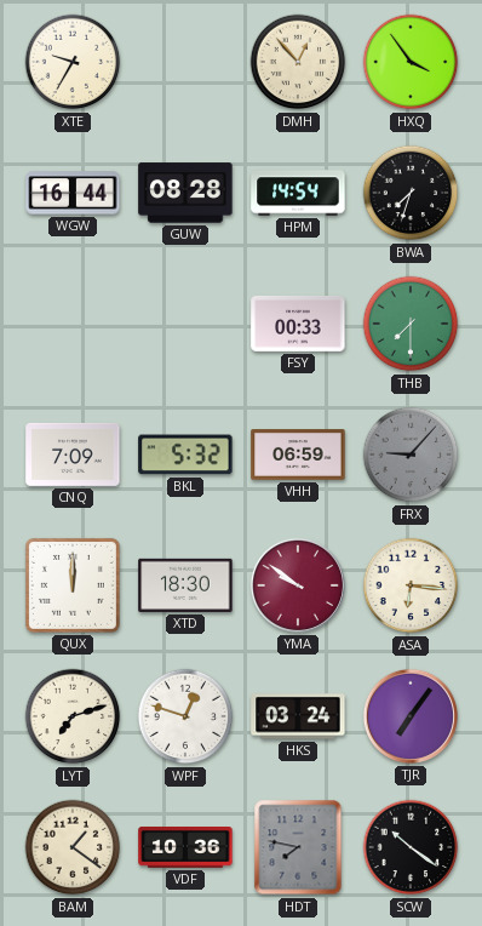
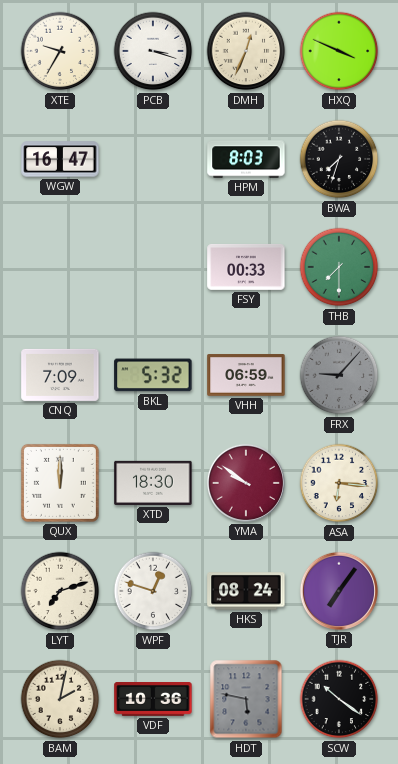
PCB: none -> 3:18
DMH: 12:53 -> 12:34
HXQ: 3:54 -> 3:49
WGW: 16:44 -> 16:47
GUW: 08:28 -> none
HPM: 14:54 -> 8:03
HKS: 03:24 -> 08:24
BAM: 1:21 -> 2:02
HDT: 7:47 -> 5:47
